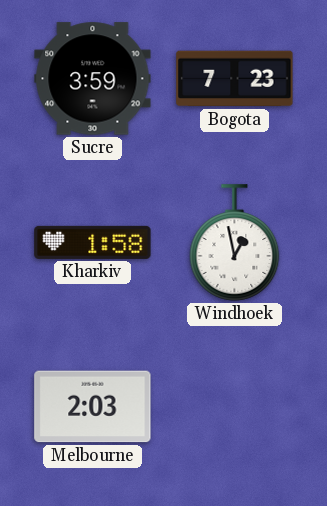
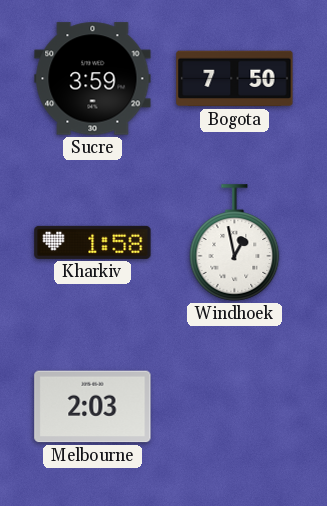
Bogota: 7:23 -> 7:50
